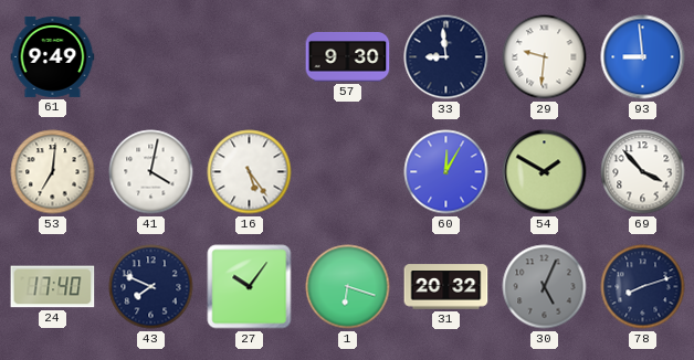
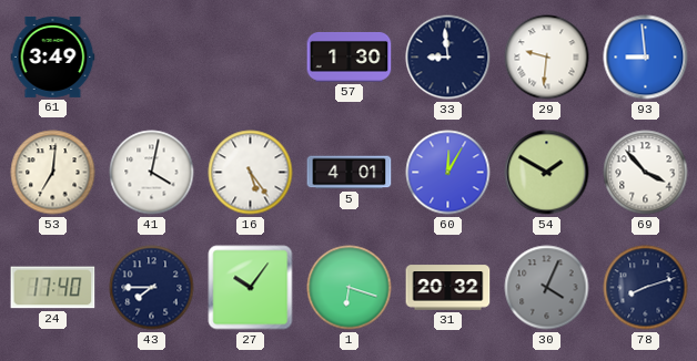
61: 9:49 -> 3:49
57: 9:30 -> 1:30
5: none -> 4:01
43: 7:49 -> 7:45
30: 5:04 -> 4:04
